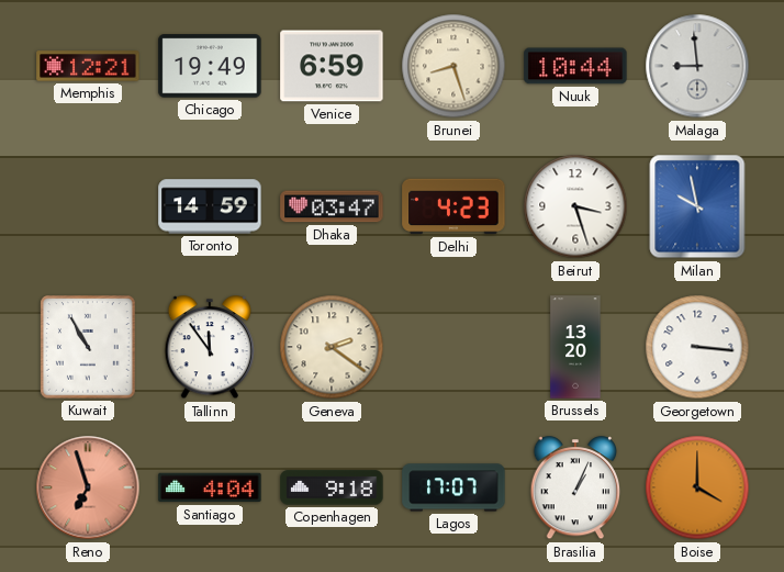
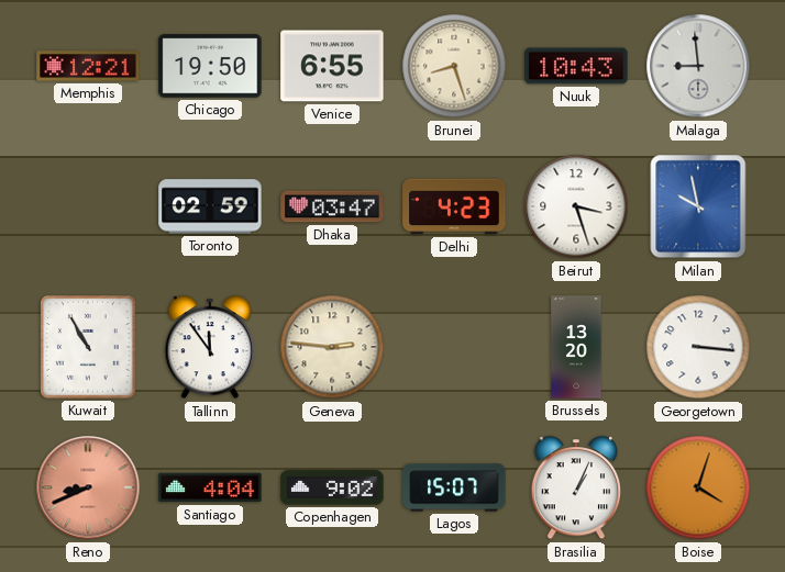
Chicago: 19:49 -> 19:50
Venice: 6:59 -> 6:55
Nuuk: 10:44 -> 10:43
Toronto: 14:59 -> 02:59
Geneva: 2:21 -> 2:46
Reno: 6:57 -> 8:41
Copenhagen: 9:18 -> 9:02
Lagos: 17:07 -> 15:07
Boise: 4:00 -> 4:03
